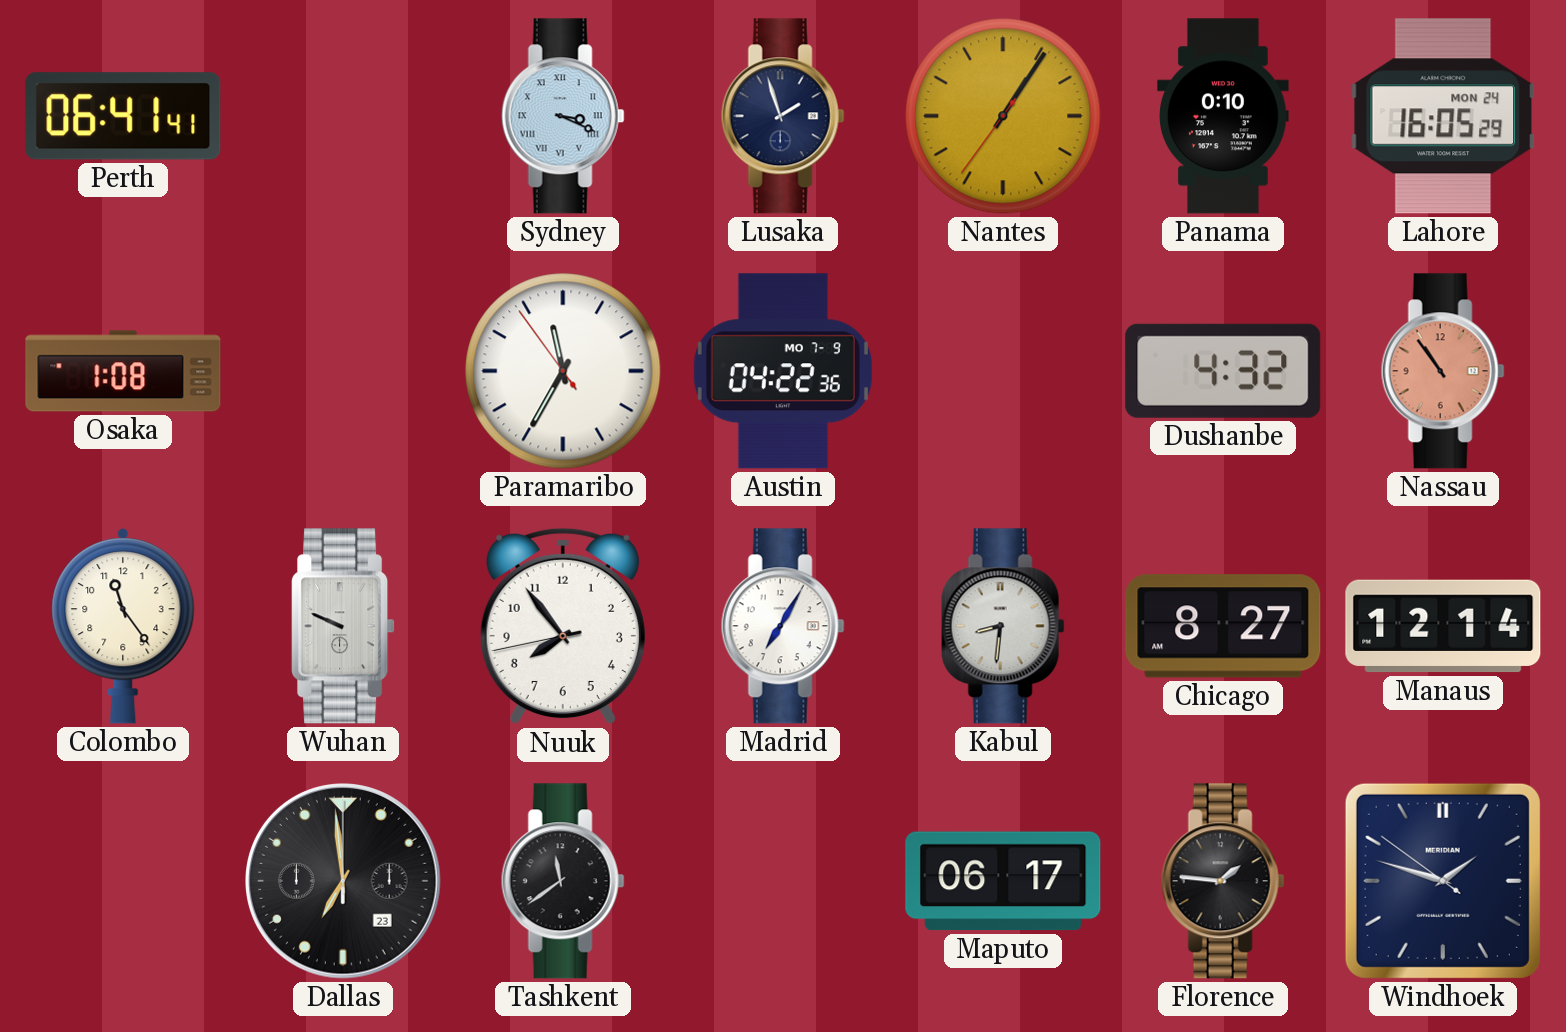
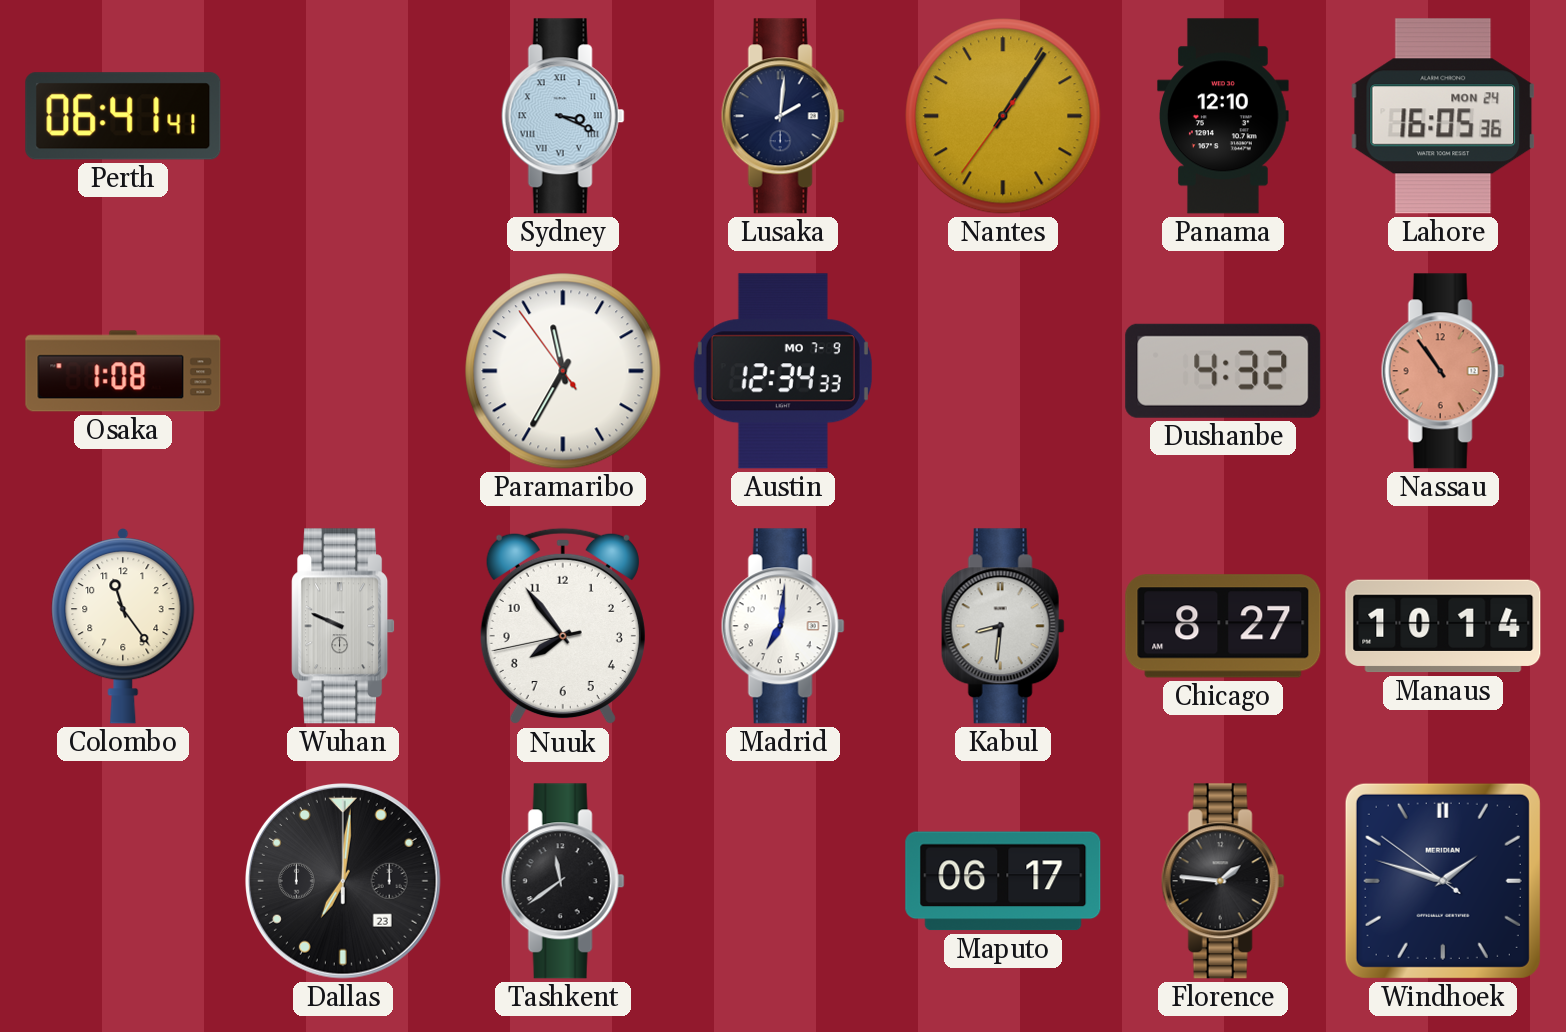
Lusaka: 1:57 -> 2:01
Panama: 0:10 -> 12:10
Lahore: 16:05:29 -> 16:05:36
Austin: 04:22 -> 12:34
Madrid: 7:05 -> 7:01
Manaus: 12:14 -> 10:14
Dallas: 6:59 -> 7:01
